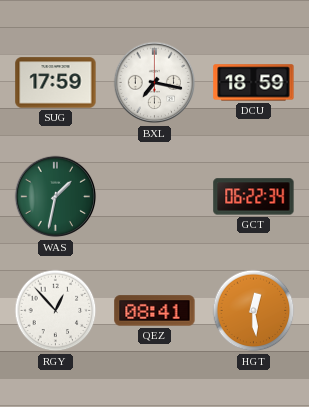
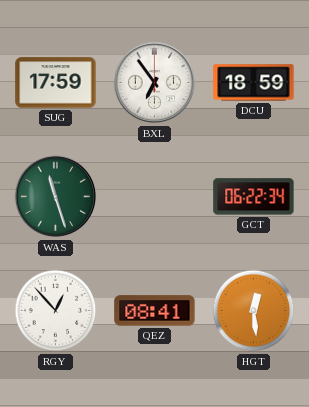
BXL: 7:17 -> 6:54
WAS: 1:32 -> 11:27
